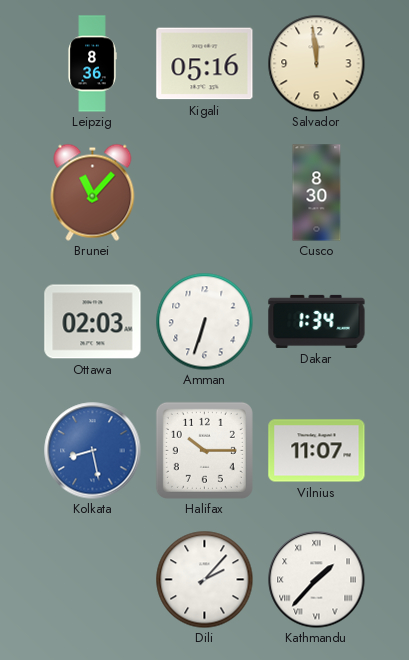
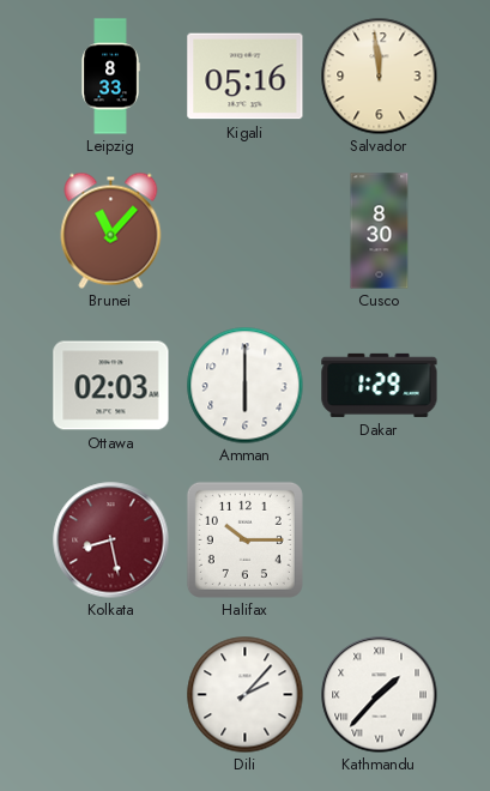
Leipzig: 8:36 -> 8:33
Amman: 6:33 -> 6:00
Dakar: 1:34 -> 1:29
Kolkata dial: blue -> burgundy
Vilnius: 11:07 -> none
